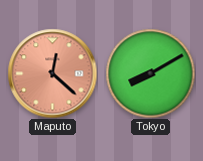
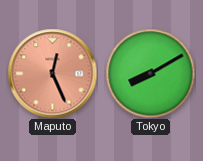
Maputo: 12:22 -> 12:26
